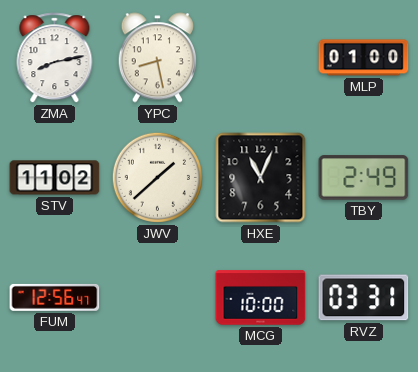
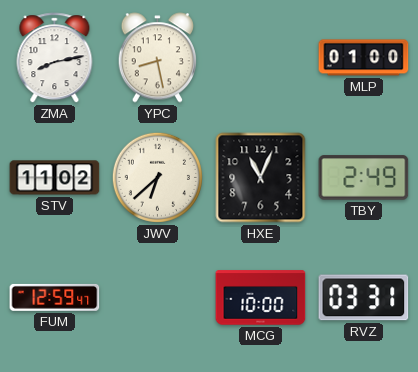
JWV: 1:38 -> 6:38
FUM: 12:56 -> 12:59
